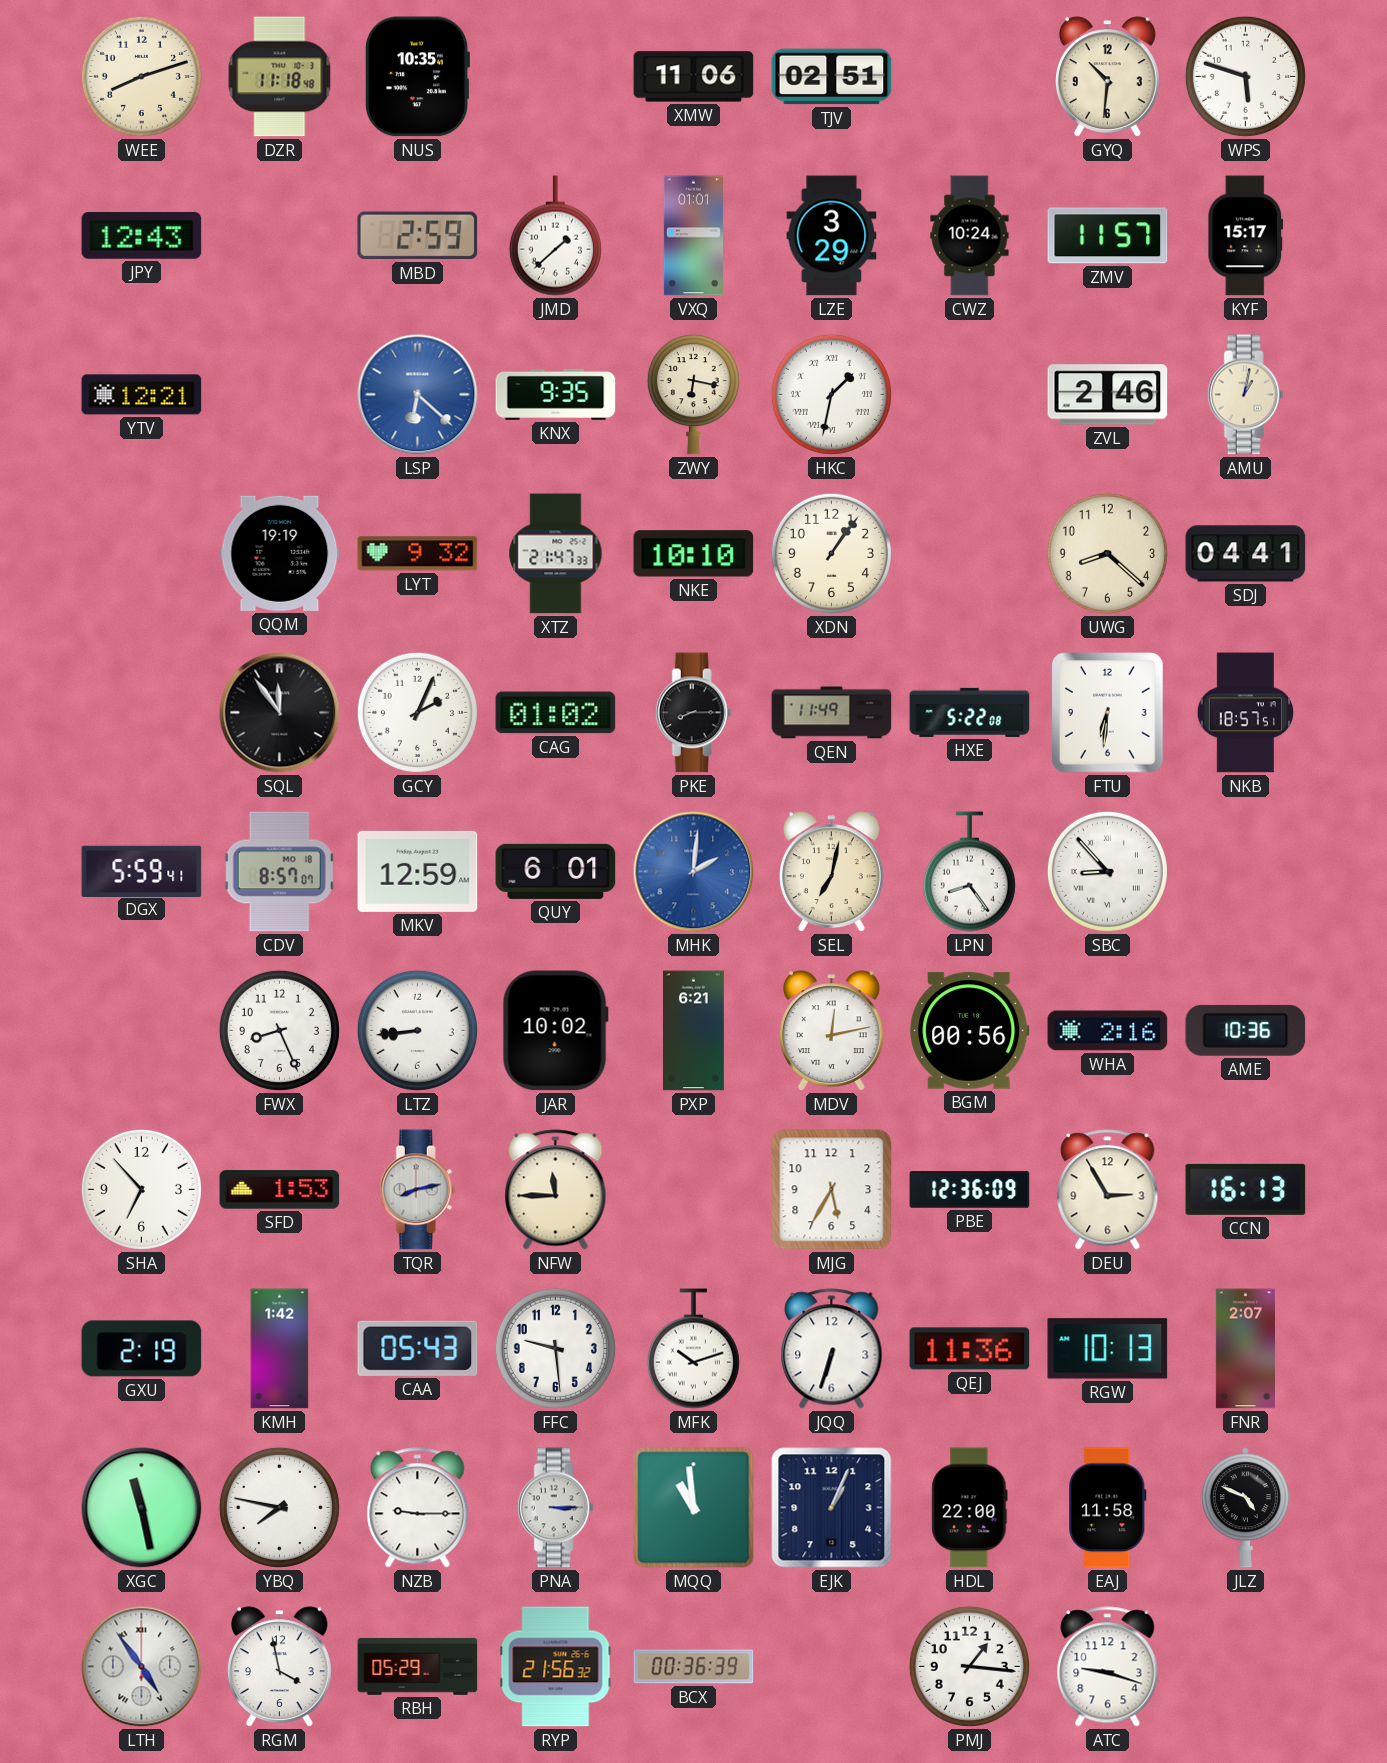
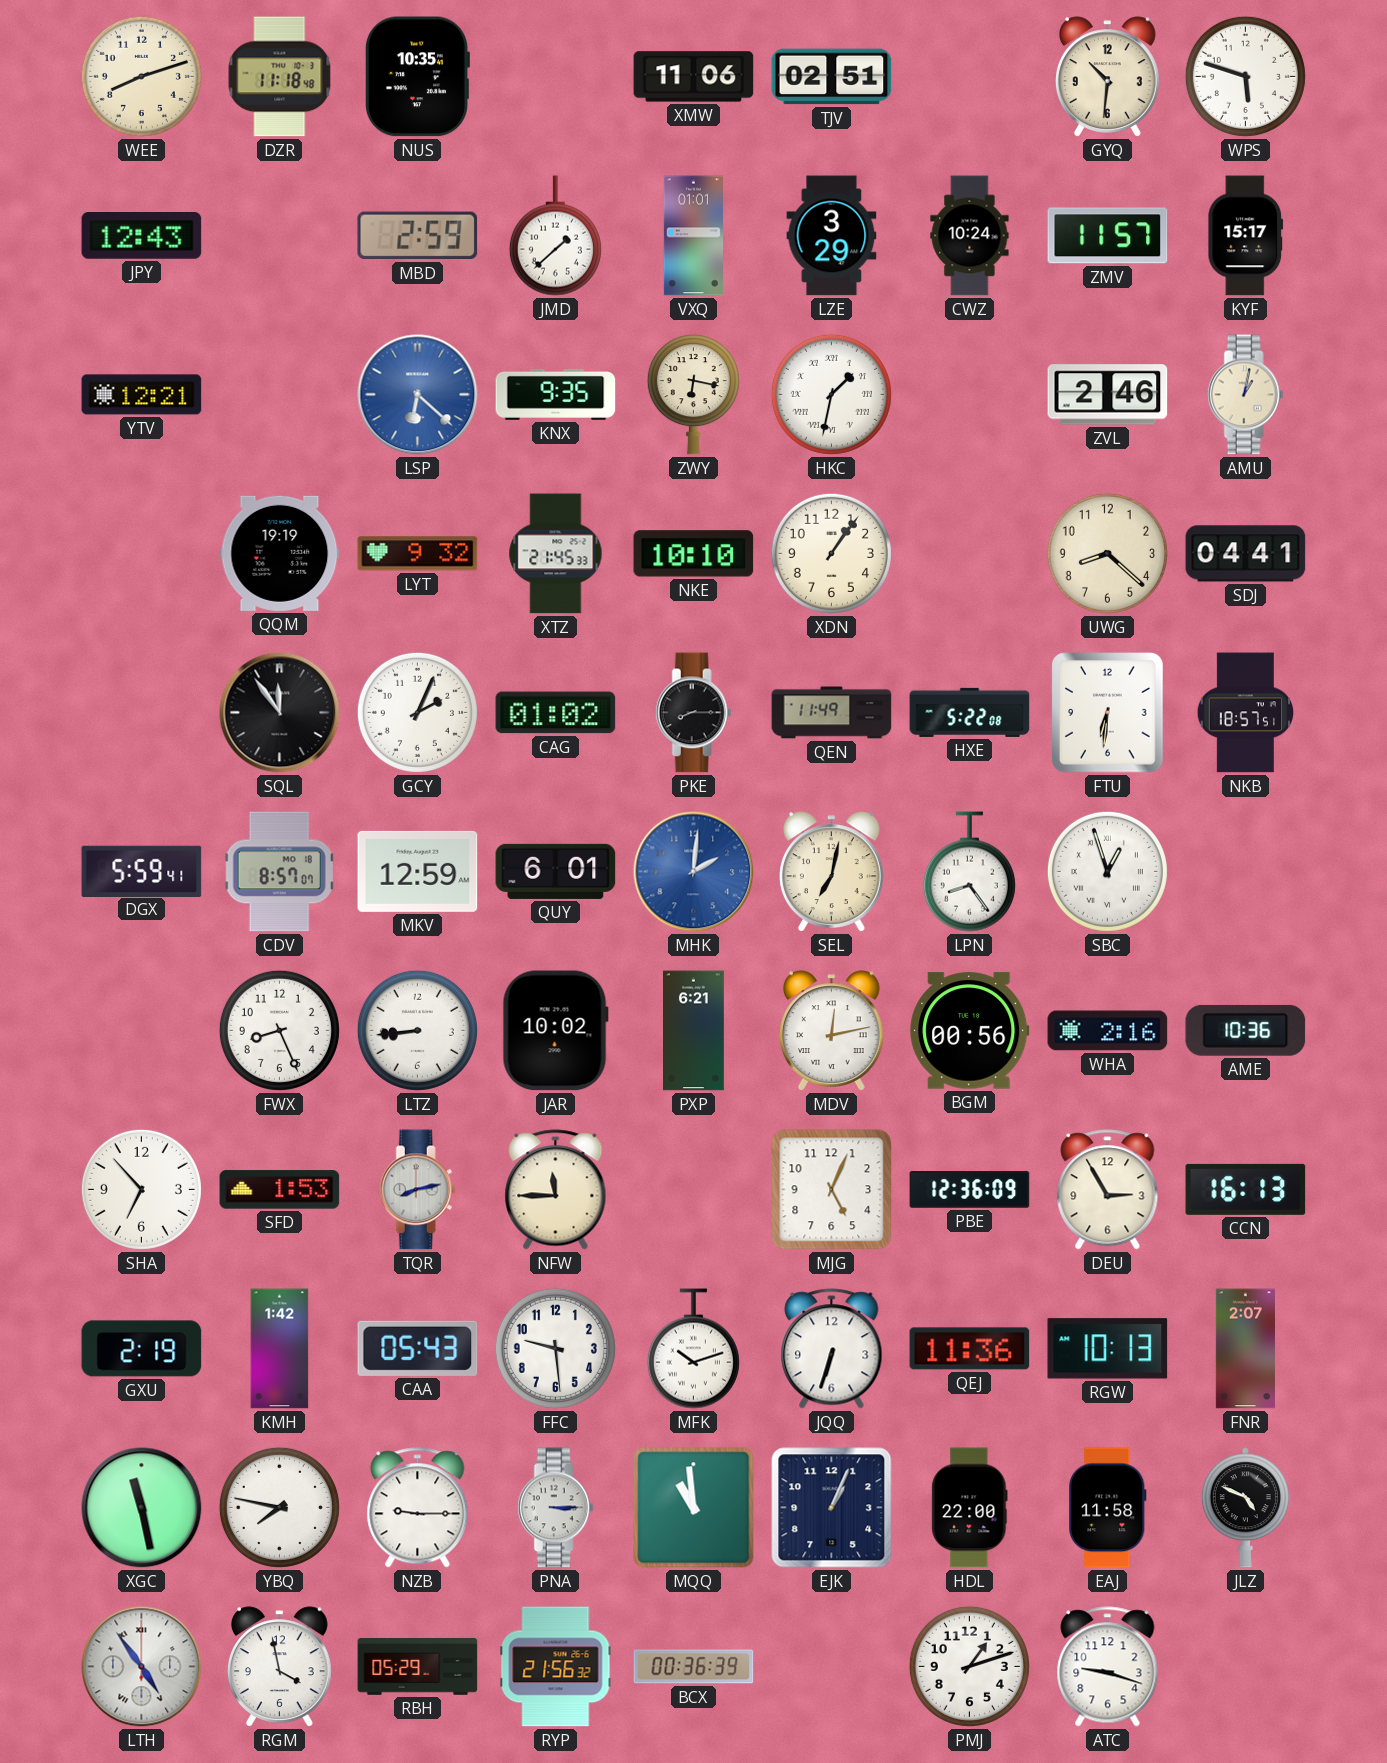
XTZ: 21:47 -> 21:45
SBC: 8:53 -> 12:57
MJG: 5:35 -> 5:04
PMJ: 1:16 -> 1:12
